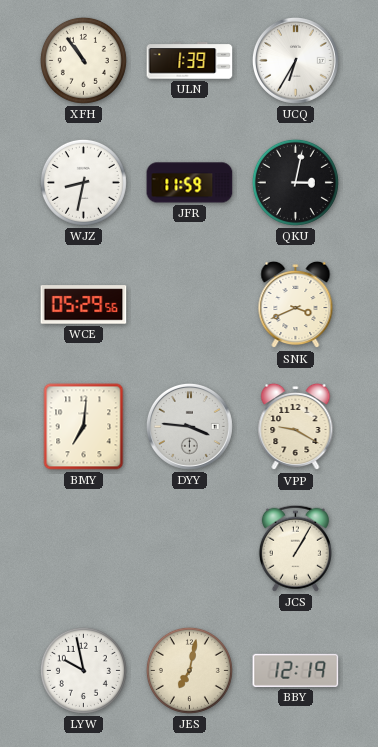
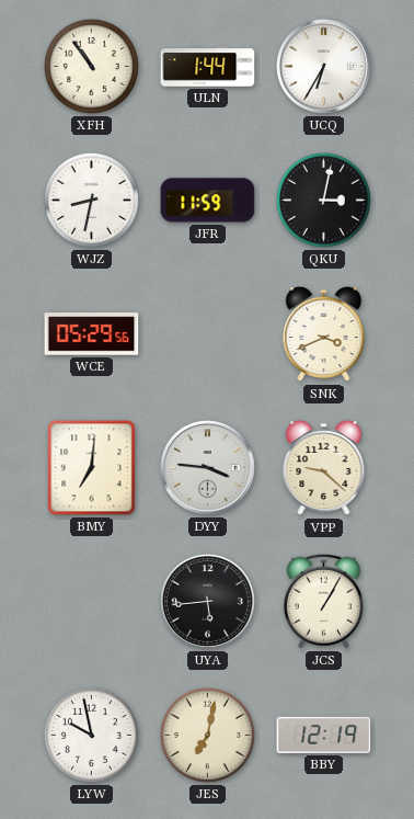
ULN: 1:39 -> 1:44
VPP: 9:20 -> 9:22
UYA: none -> 5:44
